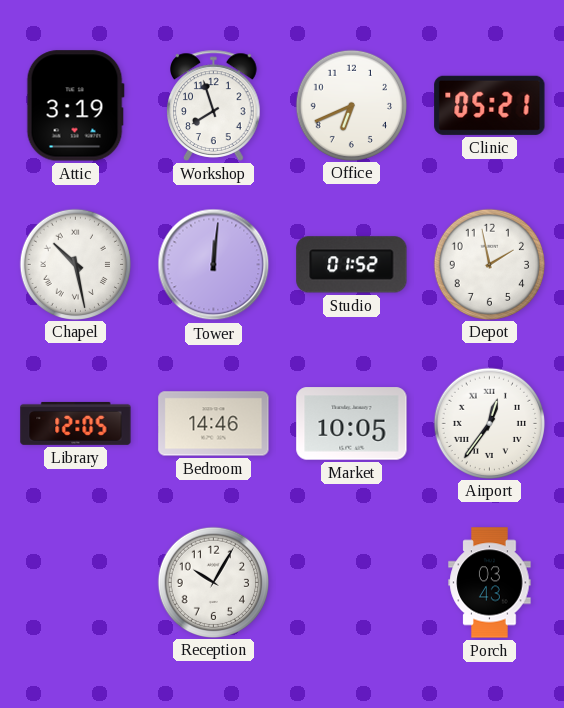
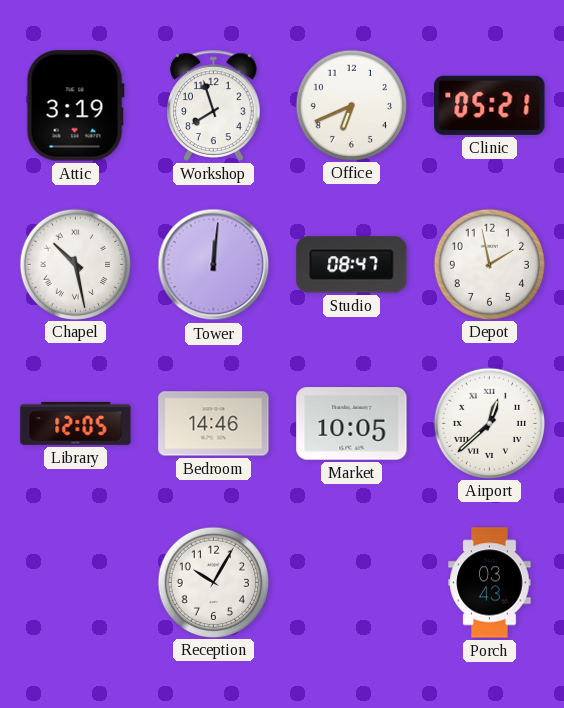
Studio: 01:52 -> 08:47
Airport: 12:36 -> 12:38
